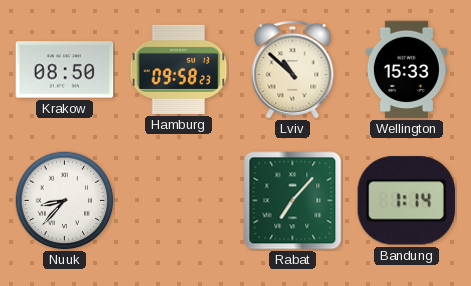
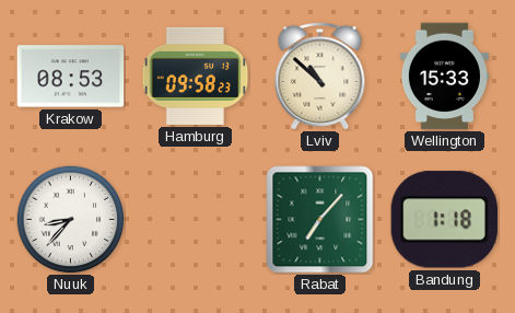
Krakow: 08:50 -> 08:53
Bandung: 1:14 -> 1:18
